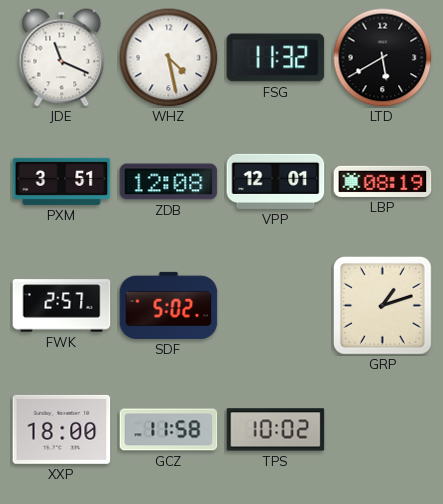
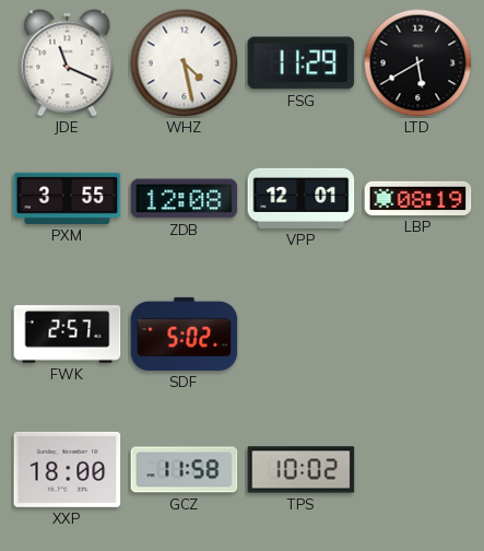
FSG: 11:32 -> 11:29
PXM: 3:51 -> 3:55
GRP: 1:12 -> none
